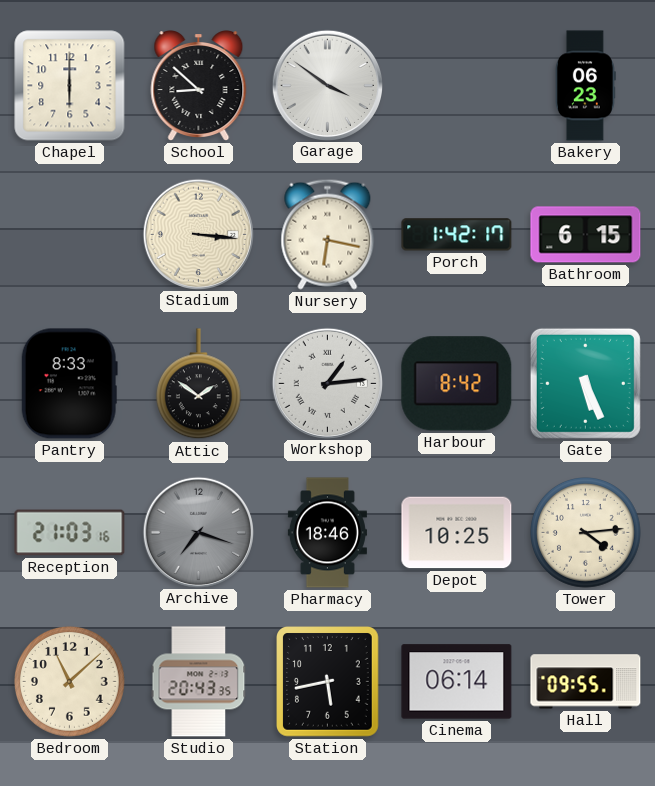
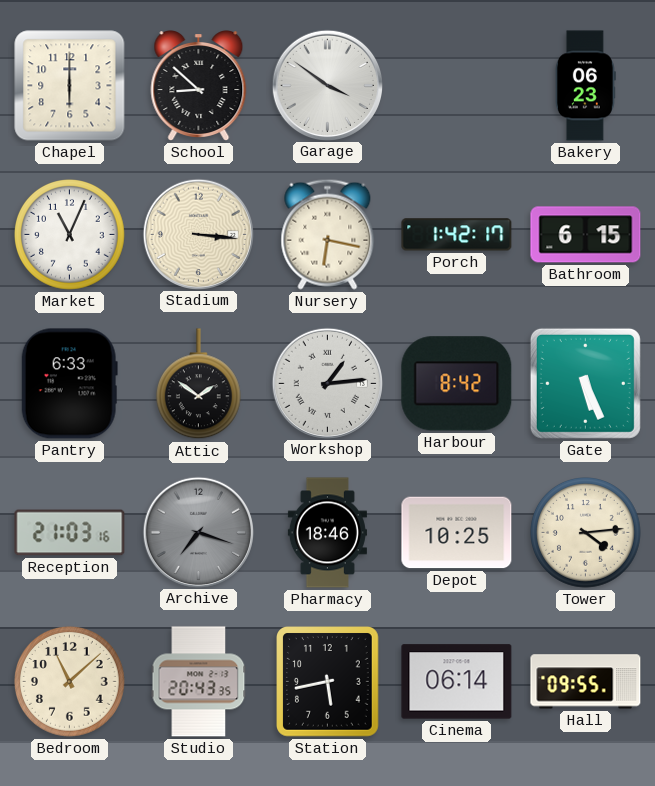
Market: none -> 11:04
Pantry: 8:33 -> 6:33
